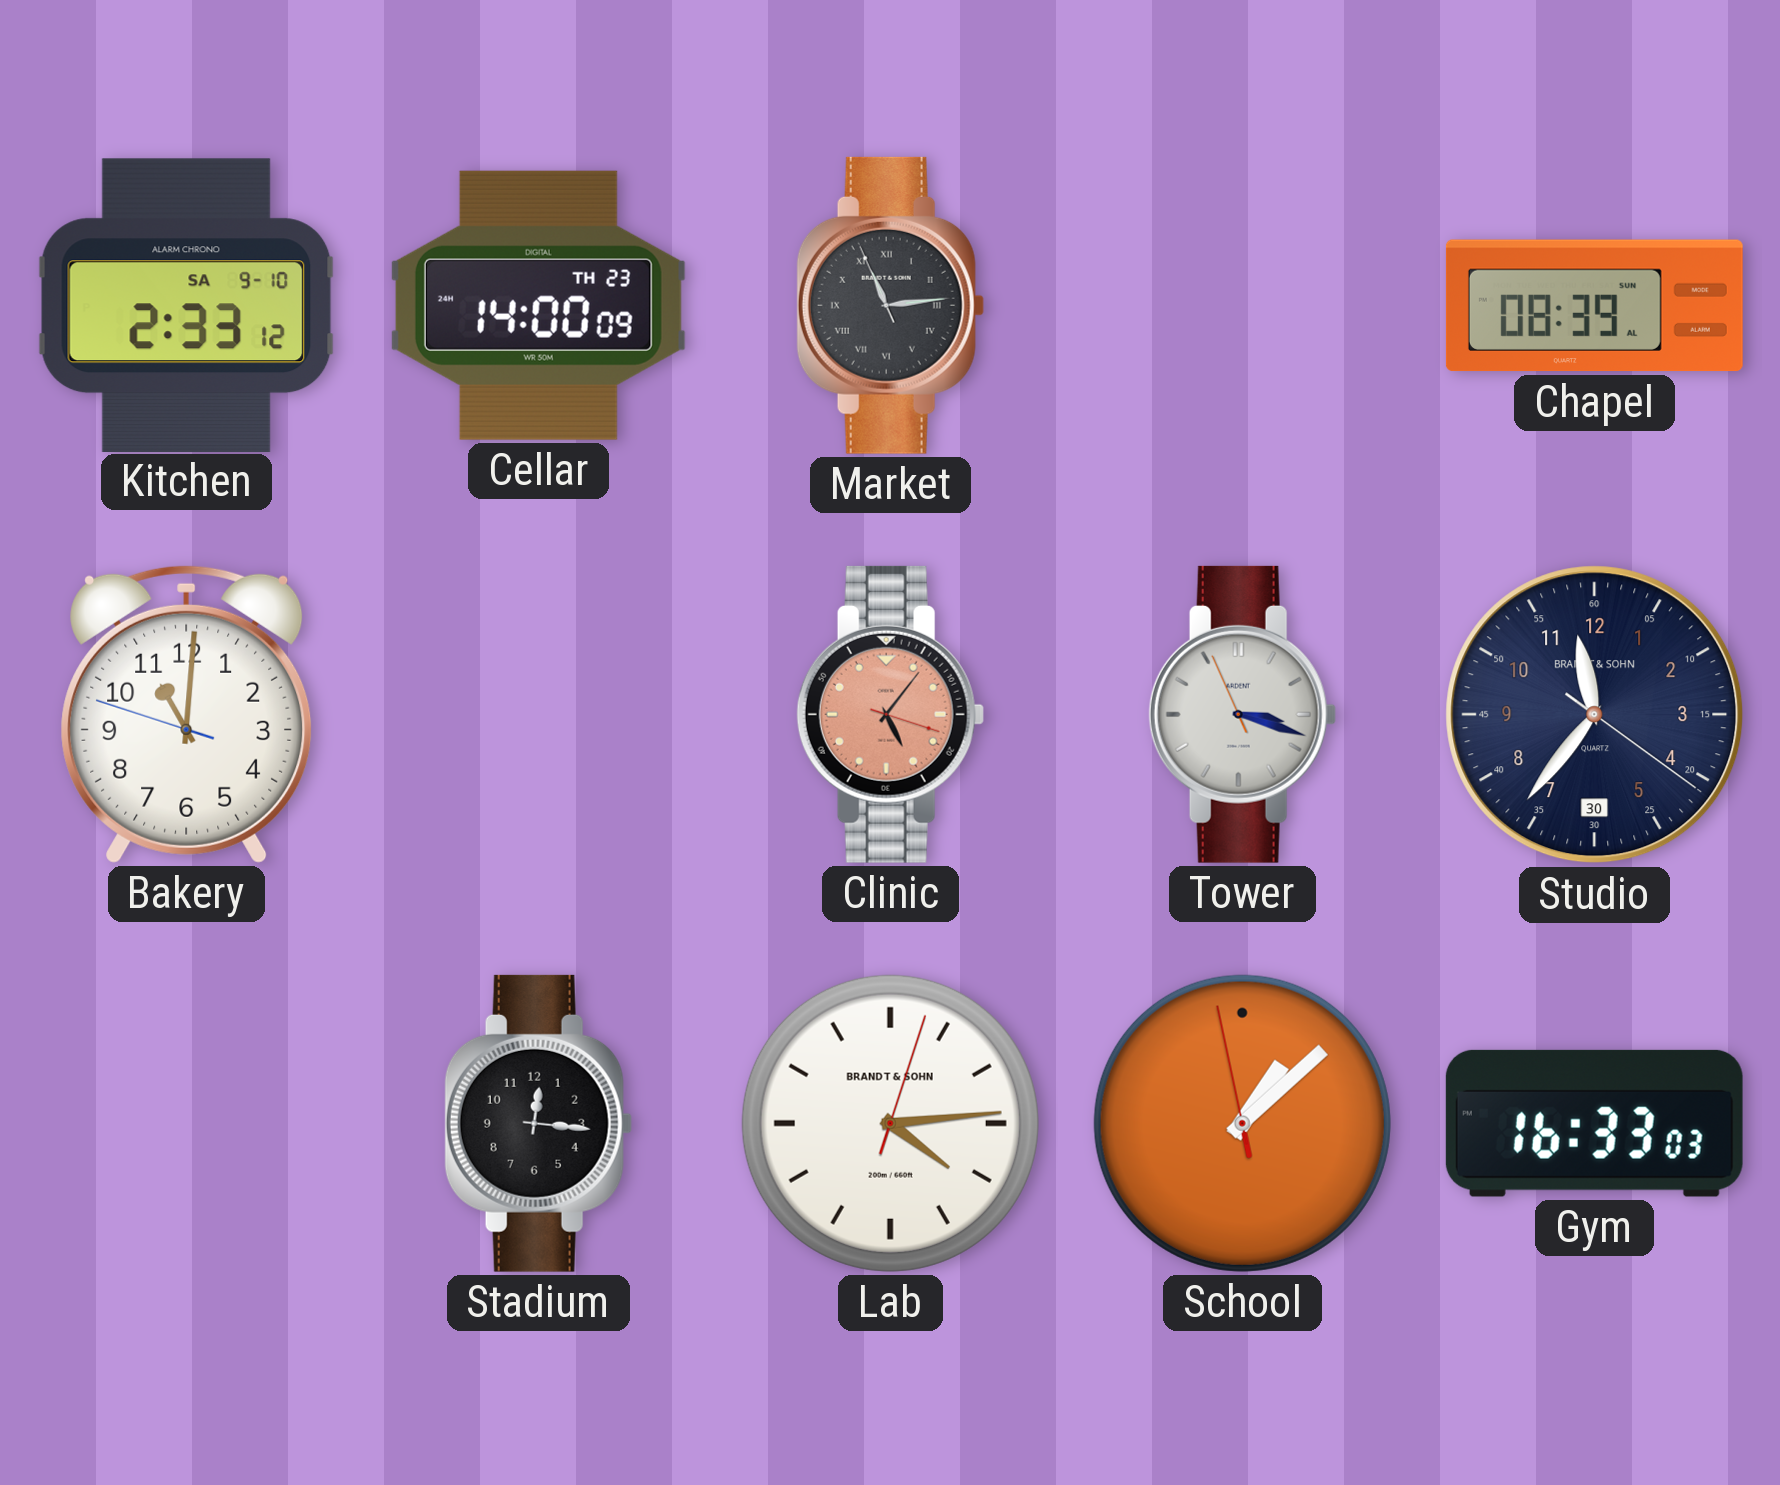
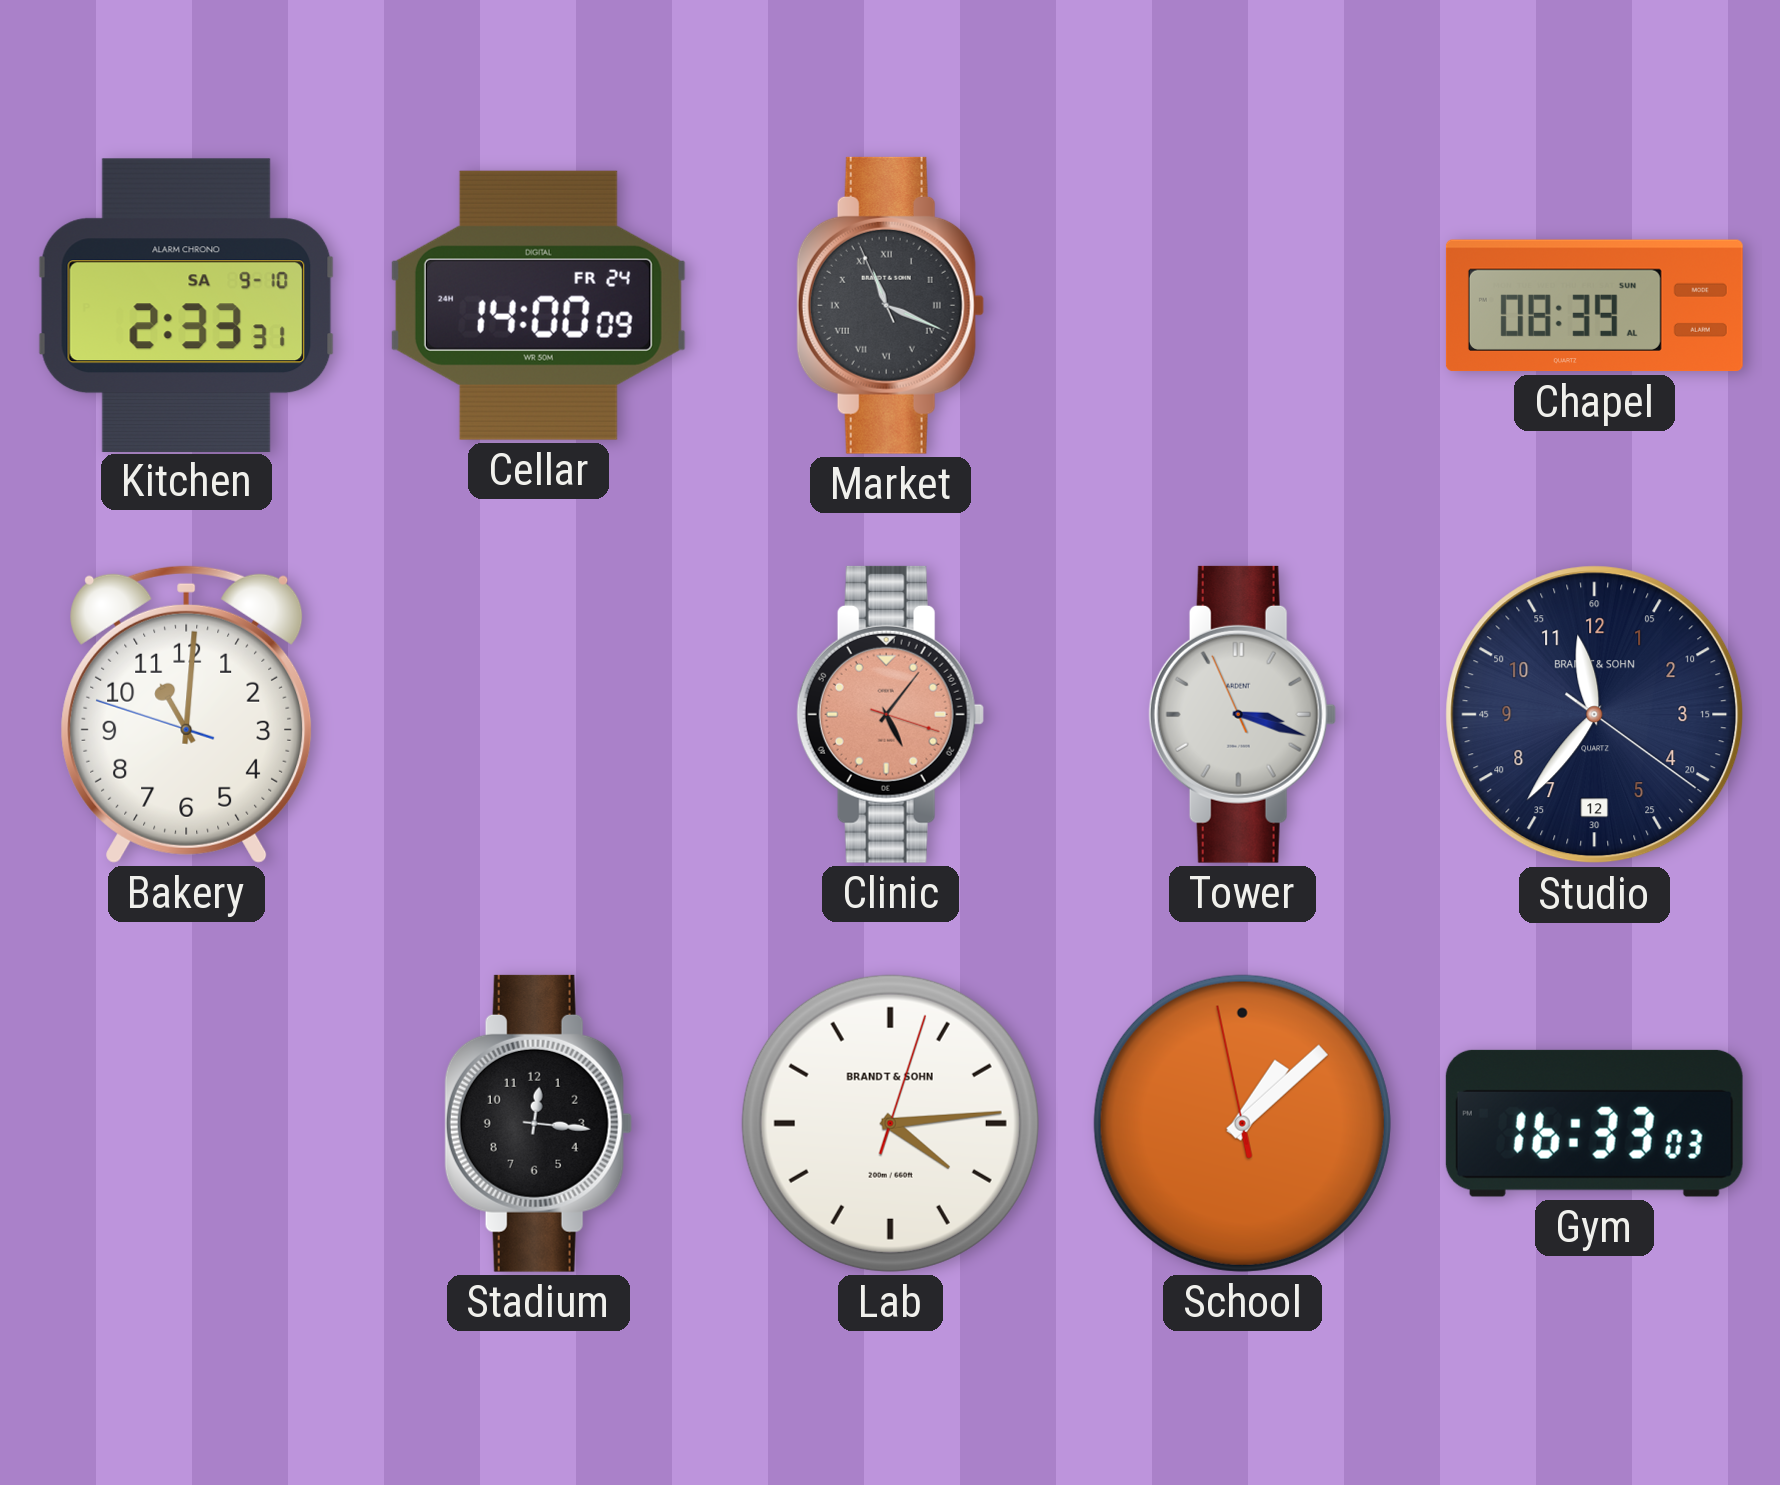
Kitchen: 2:33:12 -> 2:33:31
Cellar date: TH 23 -> FR 24
Market: 11:13 -> 11:18
Studio date: 30 -> 12
